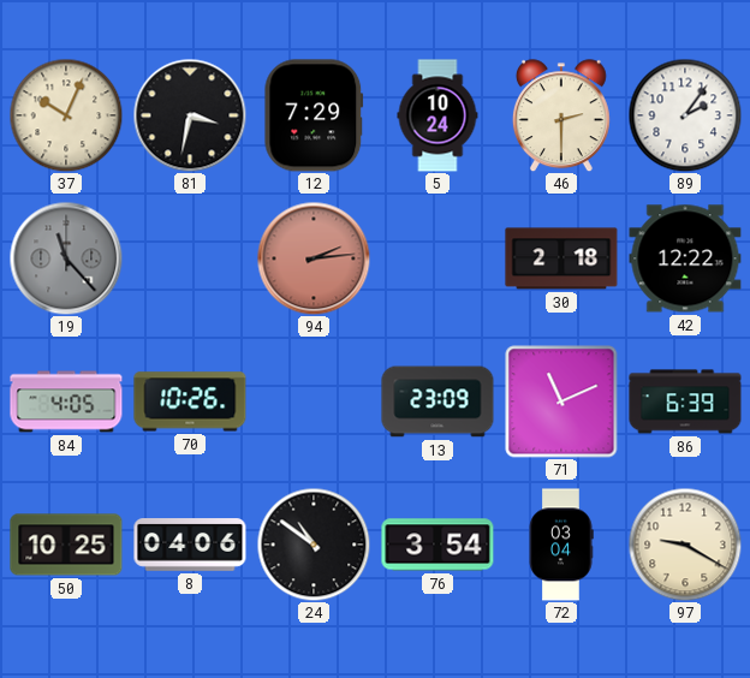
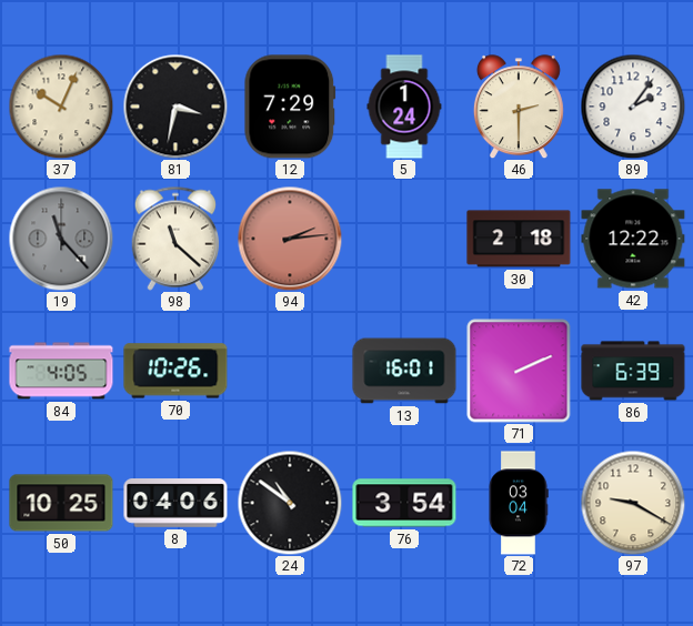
5: 10:24 -> 1:24
98: none -> 11:22
13: 23:09 -> 16:01
71: 11:11 -> 2:11
